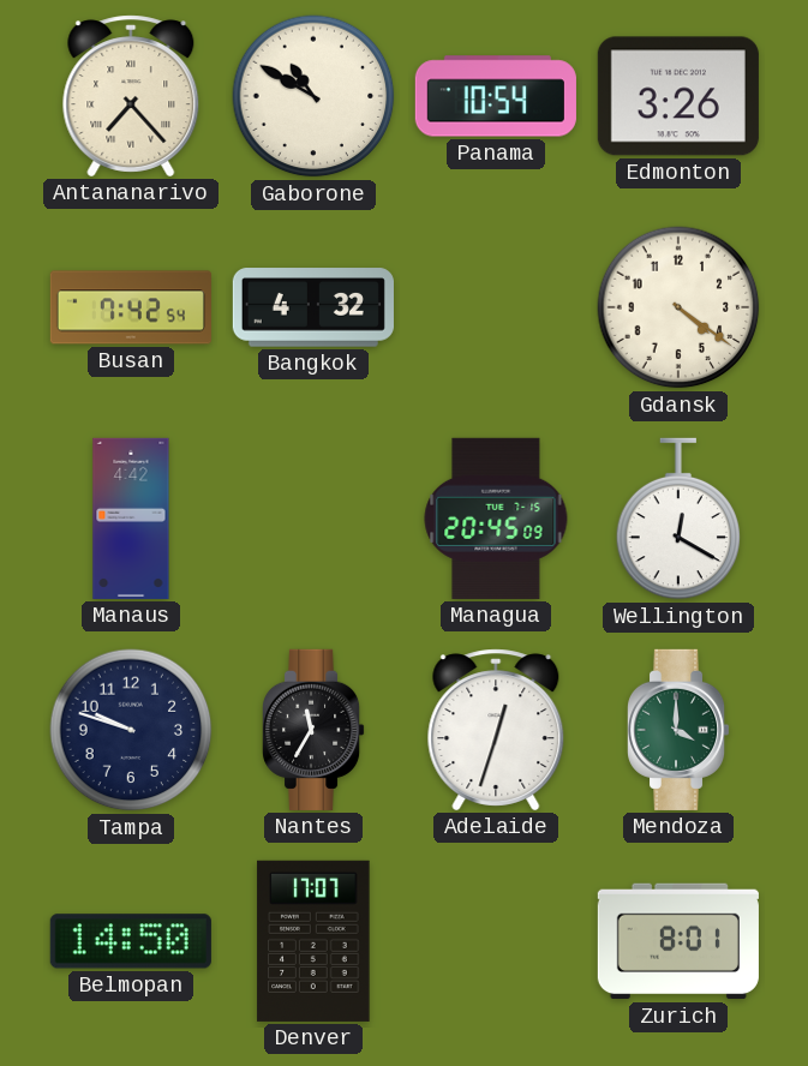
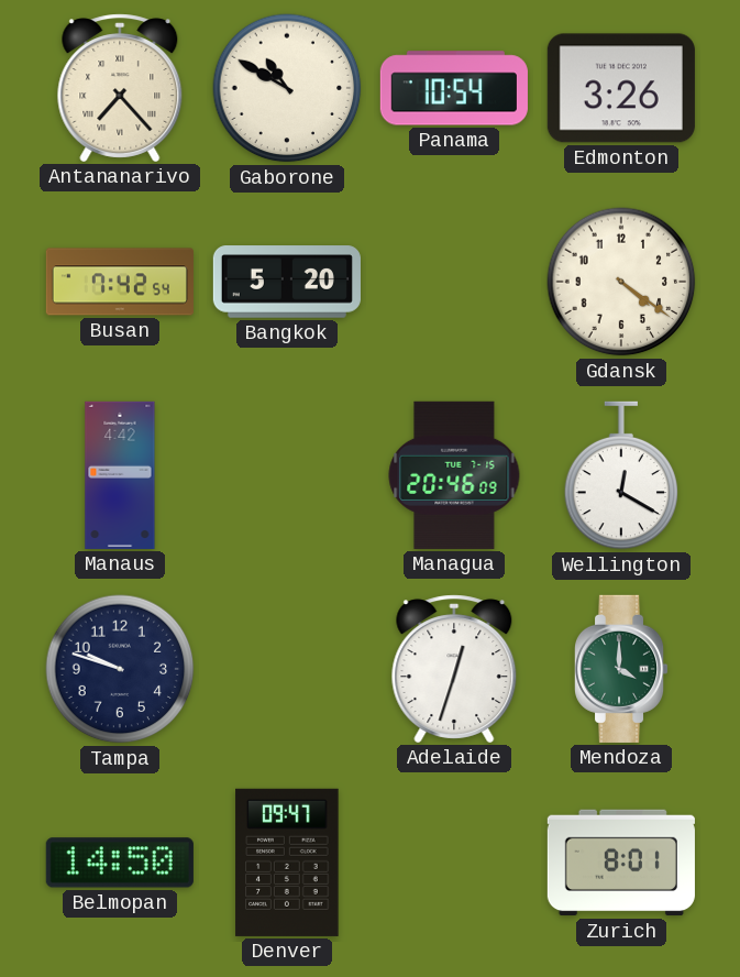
Bangkok: 4:32 -> 5:20
Managua: 20:45 -> 20:46
Nantes: 11:35 -> none
Denver: 17:07 -> 09:47
